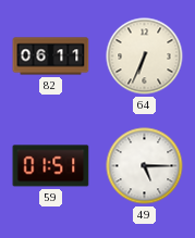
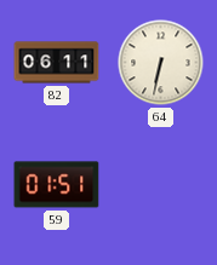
64: 6:34 -> 6:32
49: 5:15 -> none
